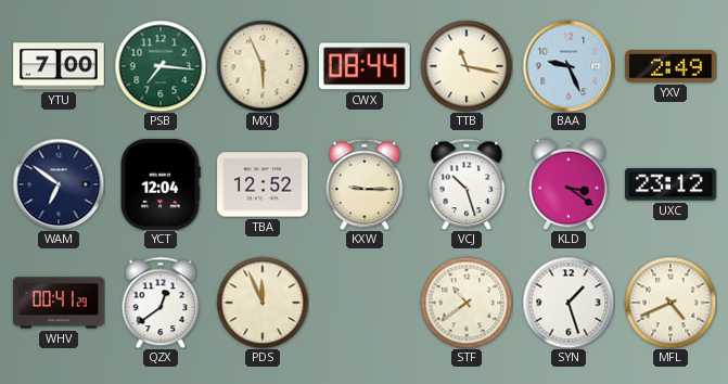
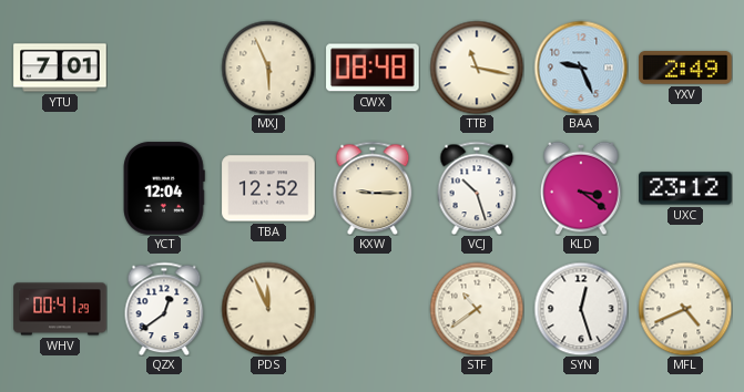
YTU: 7:00 -> 7:01
PSB: 7:16 -> none
CWX: 08:44 -> 08:48
WAM: 6:51 -> none
SYN: 1:27 -> 12:27
